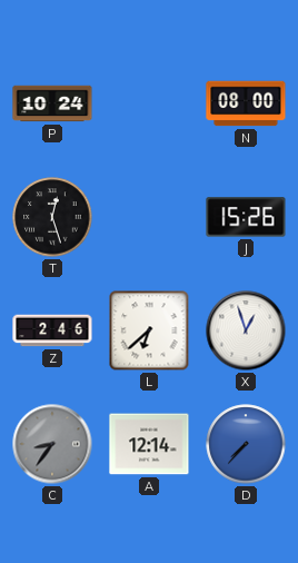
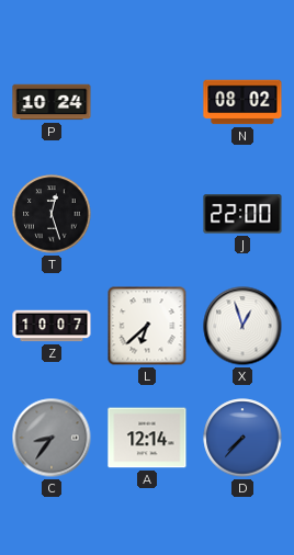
N: 08:00 -> 08:02
J: 15:26 -> 22:00
Z: 2:46 -> 10:07
